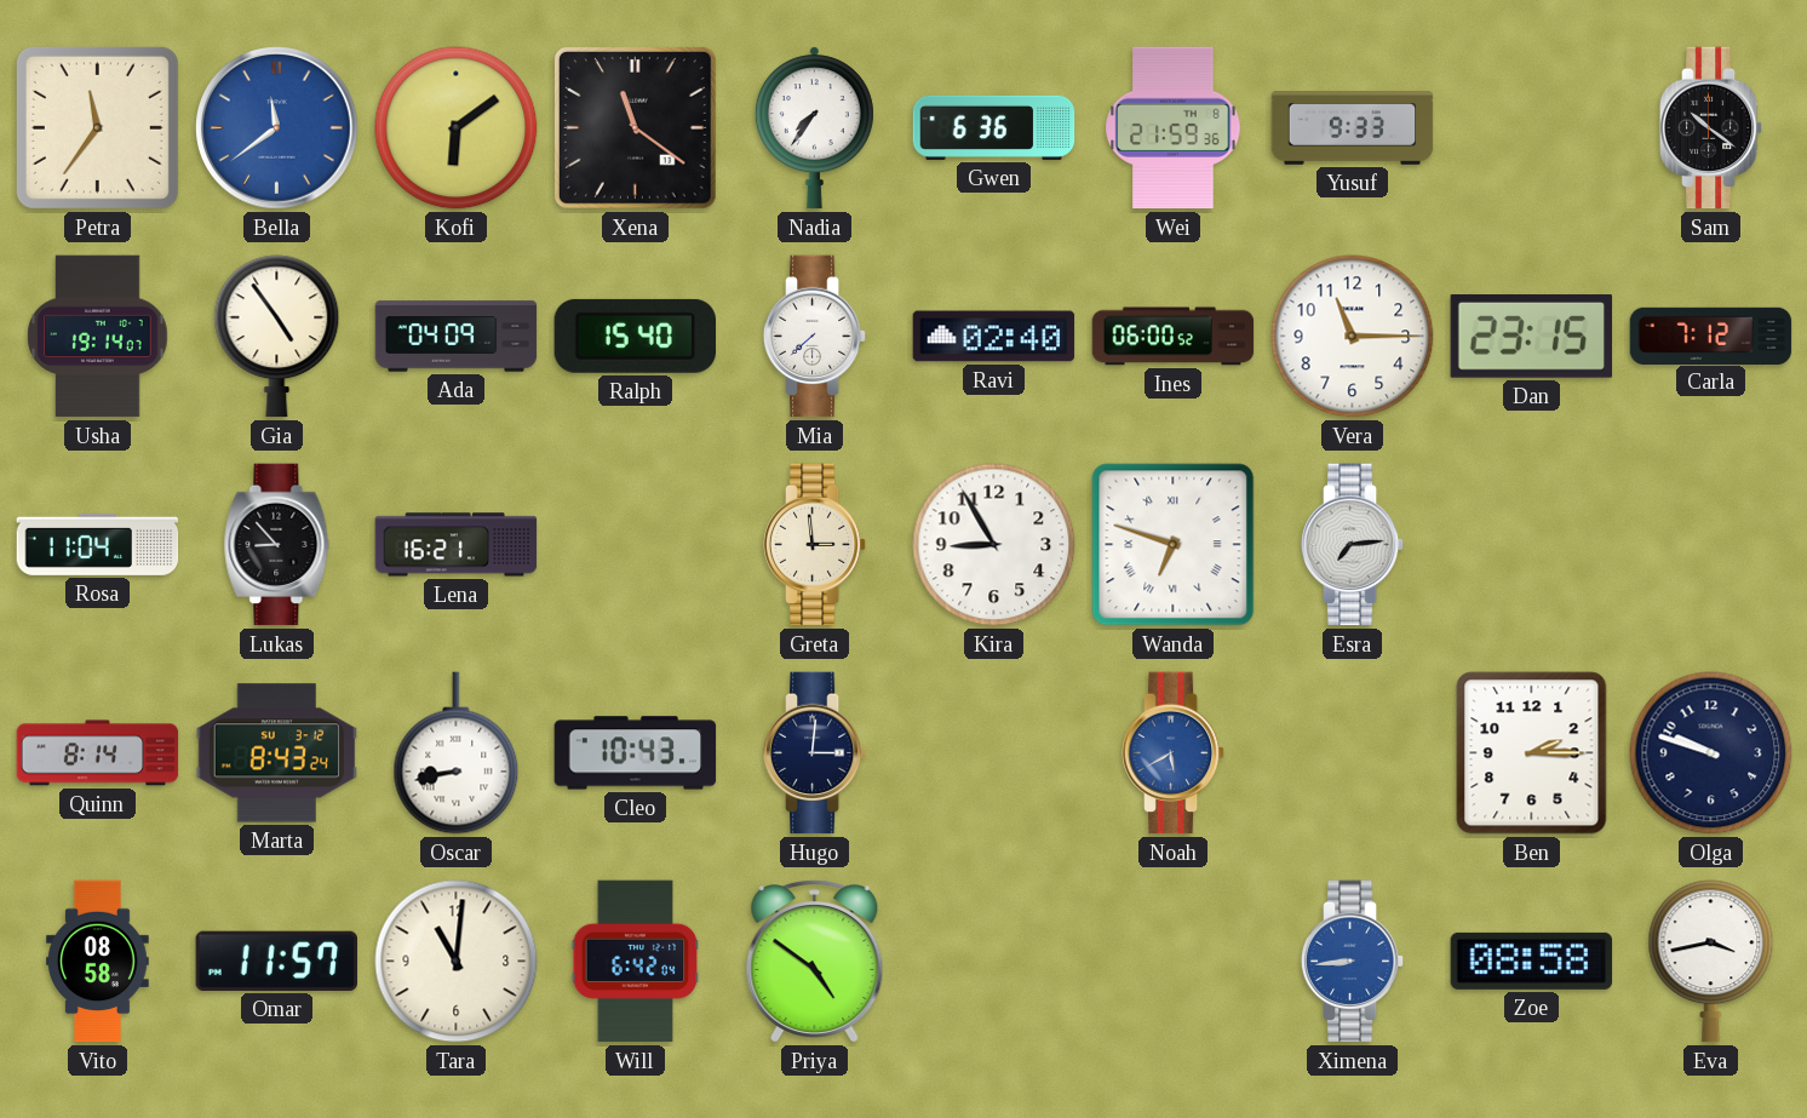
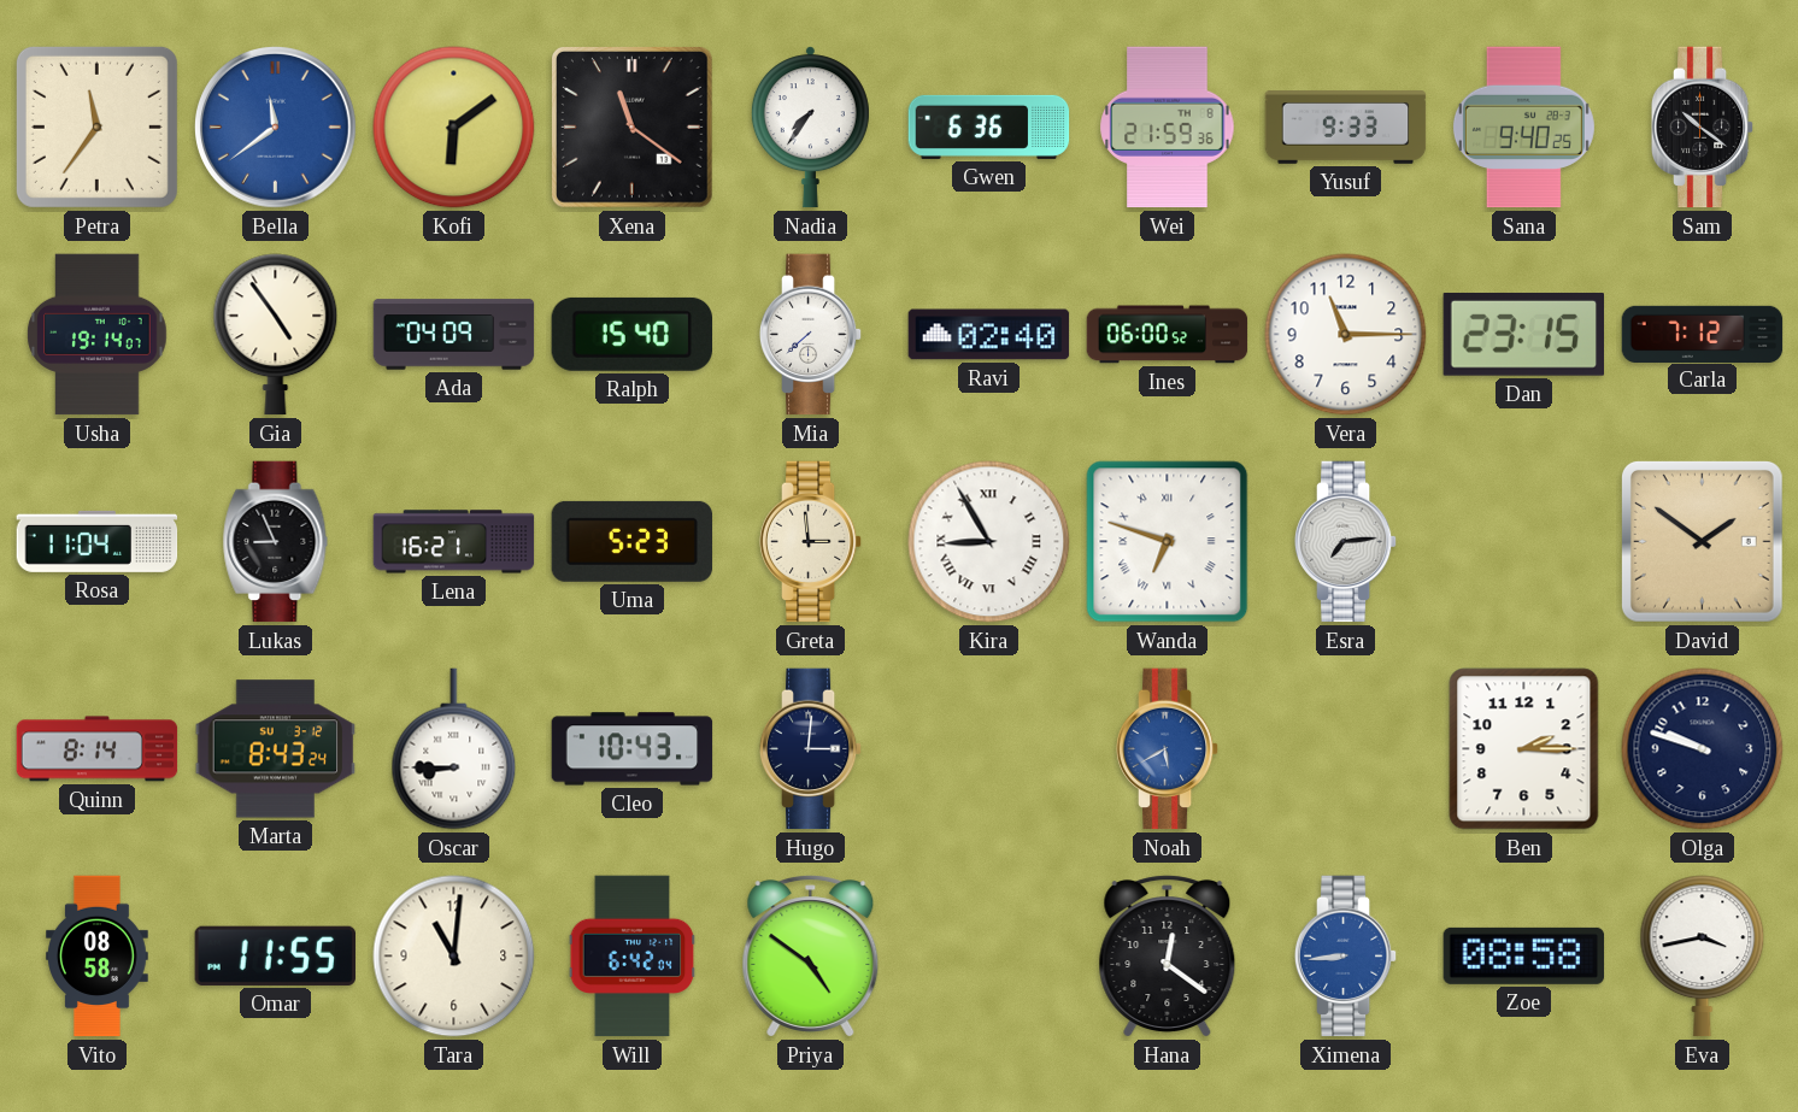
Sana: none -> 9:40
Lukas: 8:53 -> 8:56
Uma: none -> 5:23
Kira numerals: Arabic -> Roman
David: none -> 1:51
Oscar: 8:43 -> 8:45
Omar: 11:57 -> 11:55
Hana: none -> 12:21
